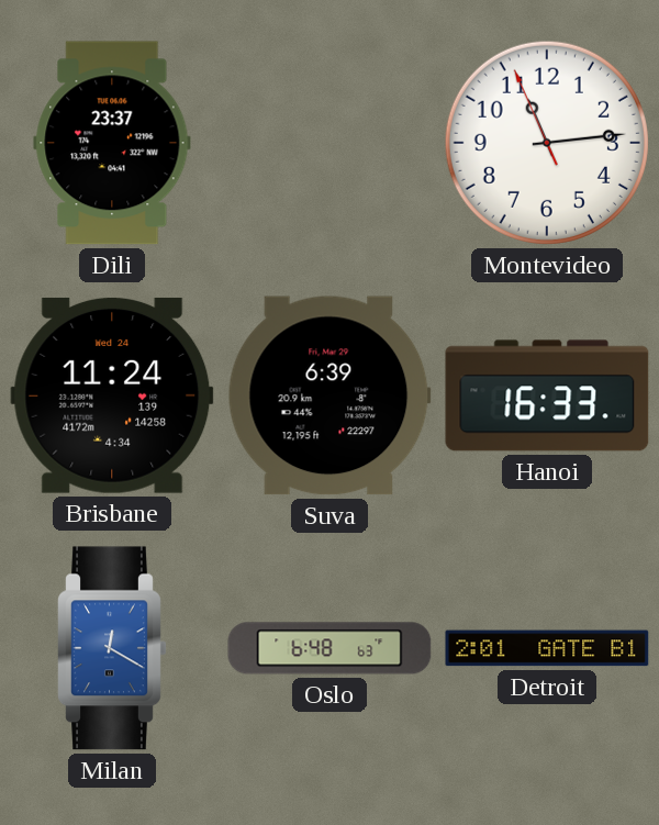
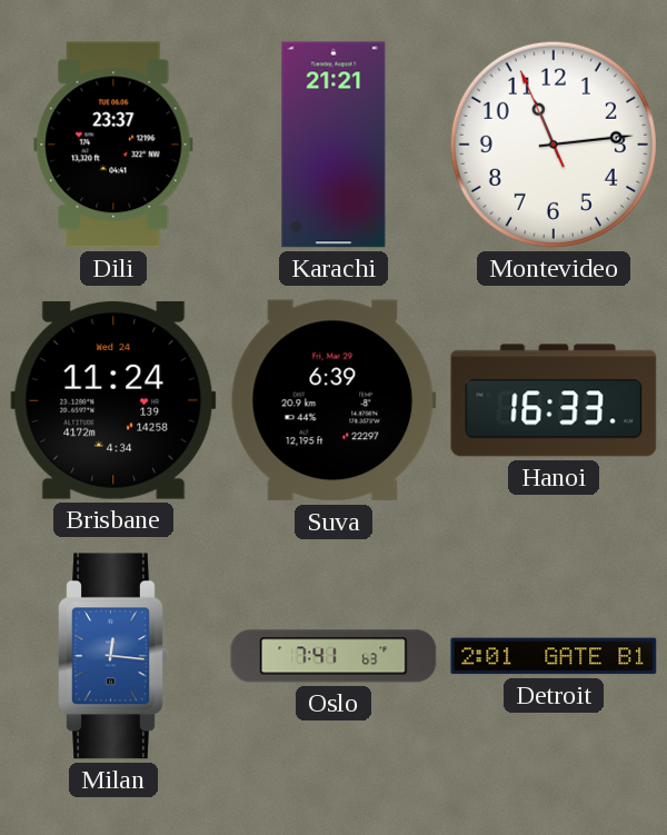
Karachi: none -> 21:21
Milan: 12:20 -> 12:16
Oslo: 6:48 -> 7:41
